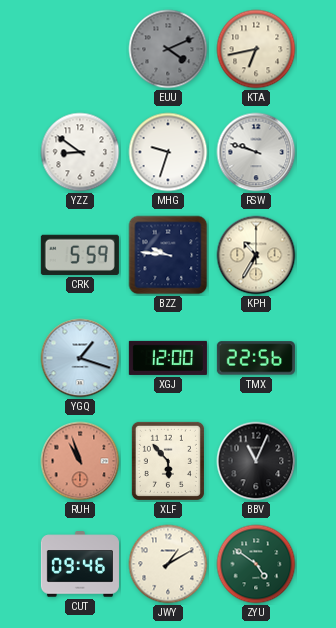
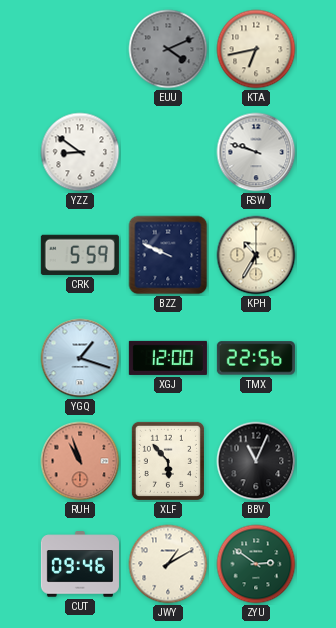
MHG: 9:33 -> none
BZZ: 9:46 -> 9:49
ZYU: 4:51 -> 2:51
